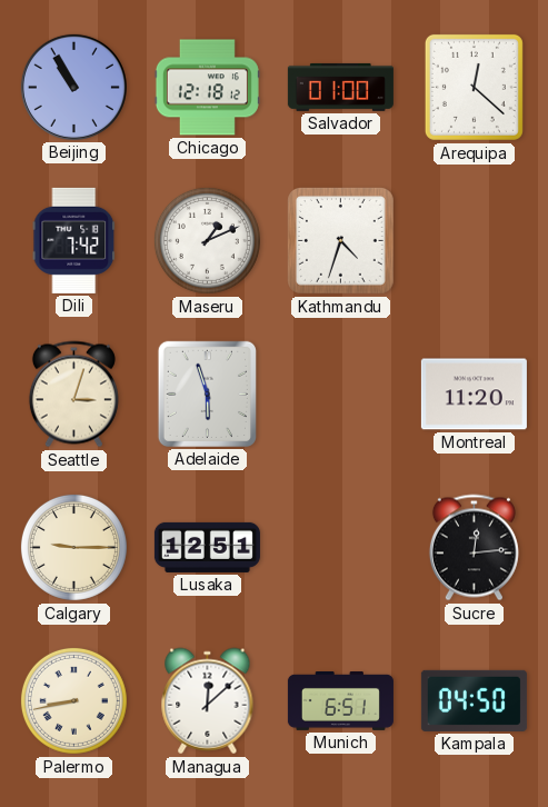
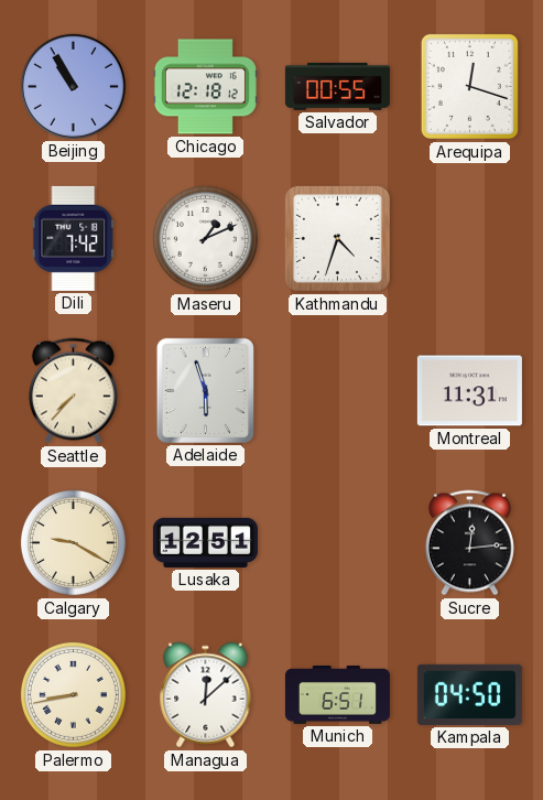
Salvador: 01:00 -> 00:55
Arequipa: 12:22 -> 12:18
Seattle: 3:03 -> 7:37
Montreal: 11:20 -> 11:31
Calgary: 9:15 -> 9:20
